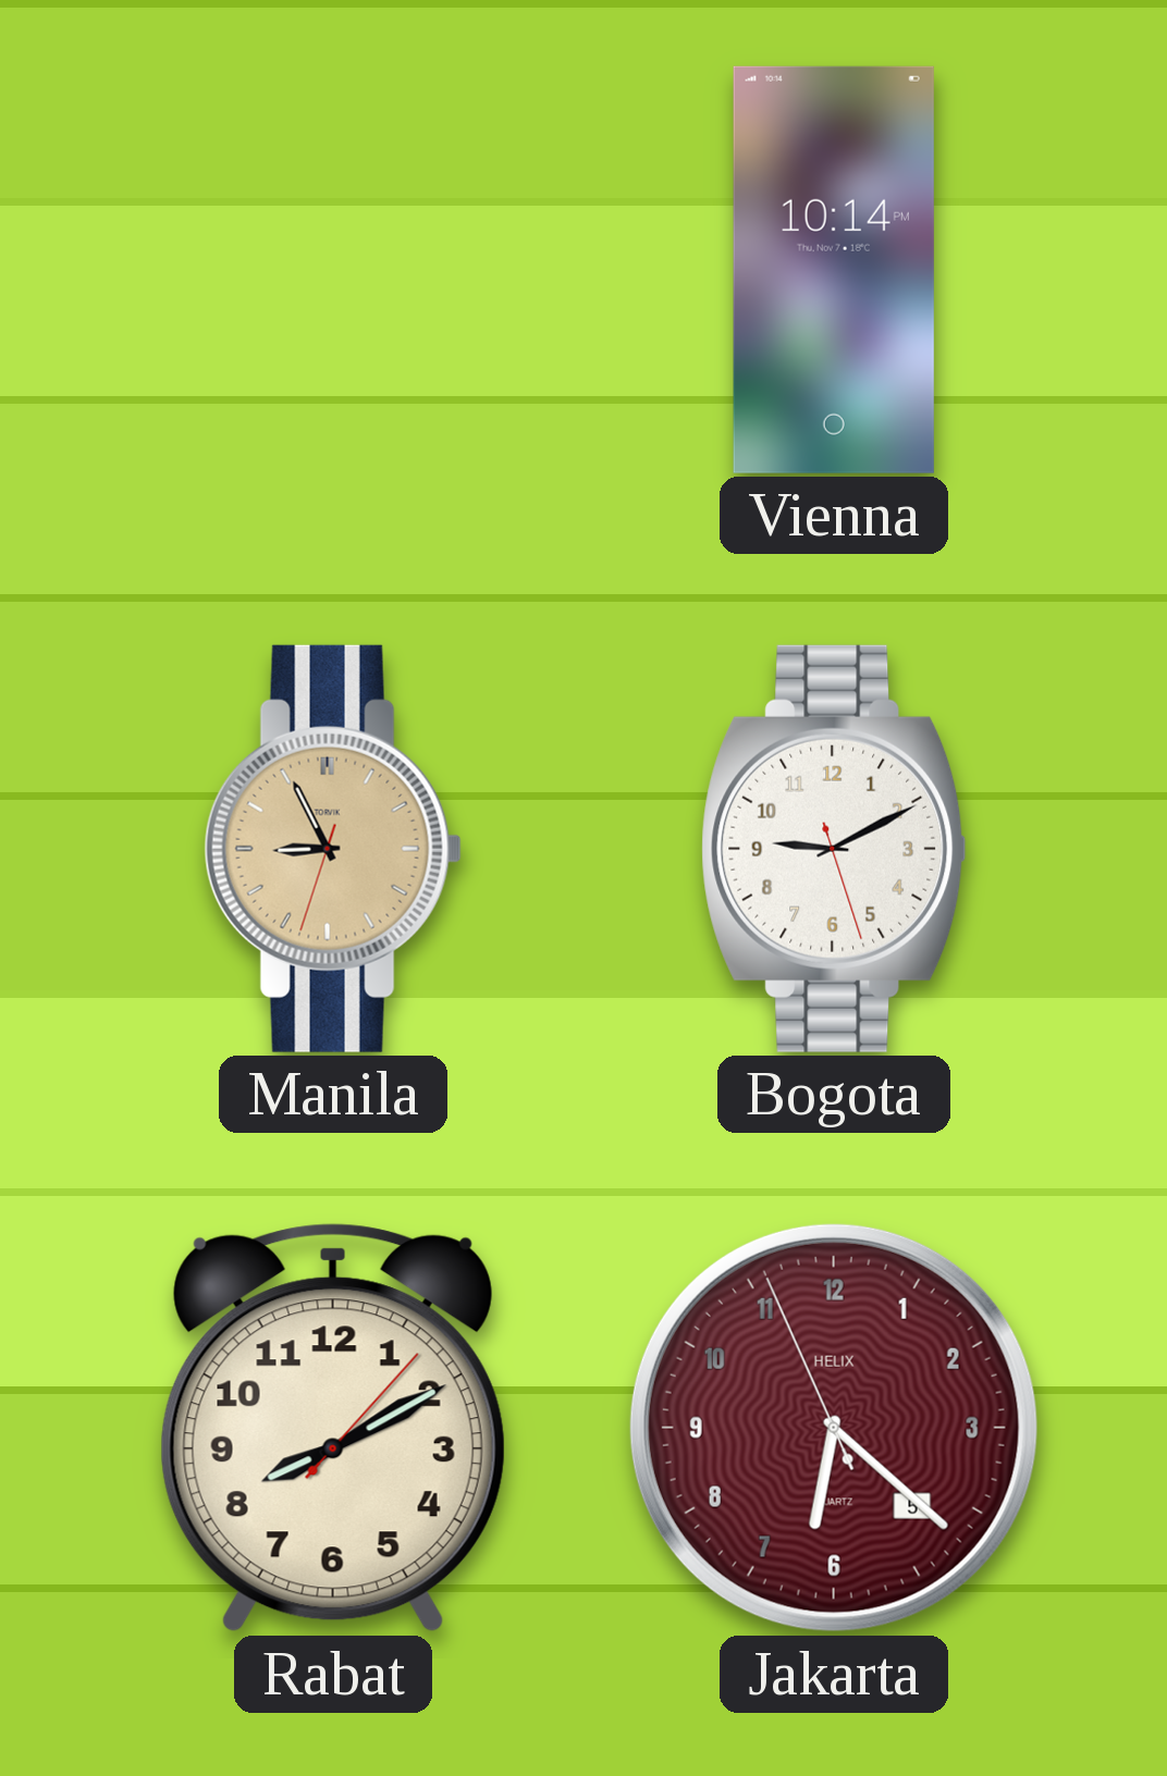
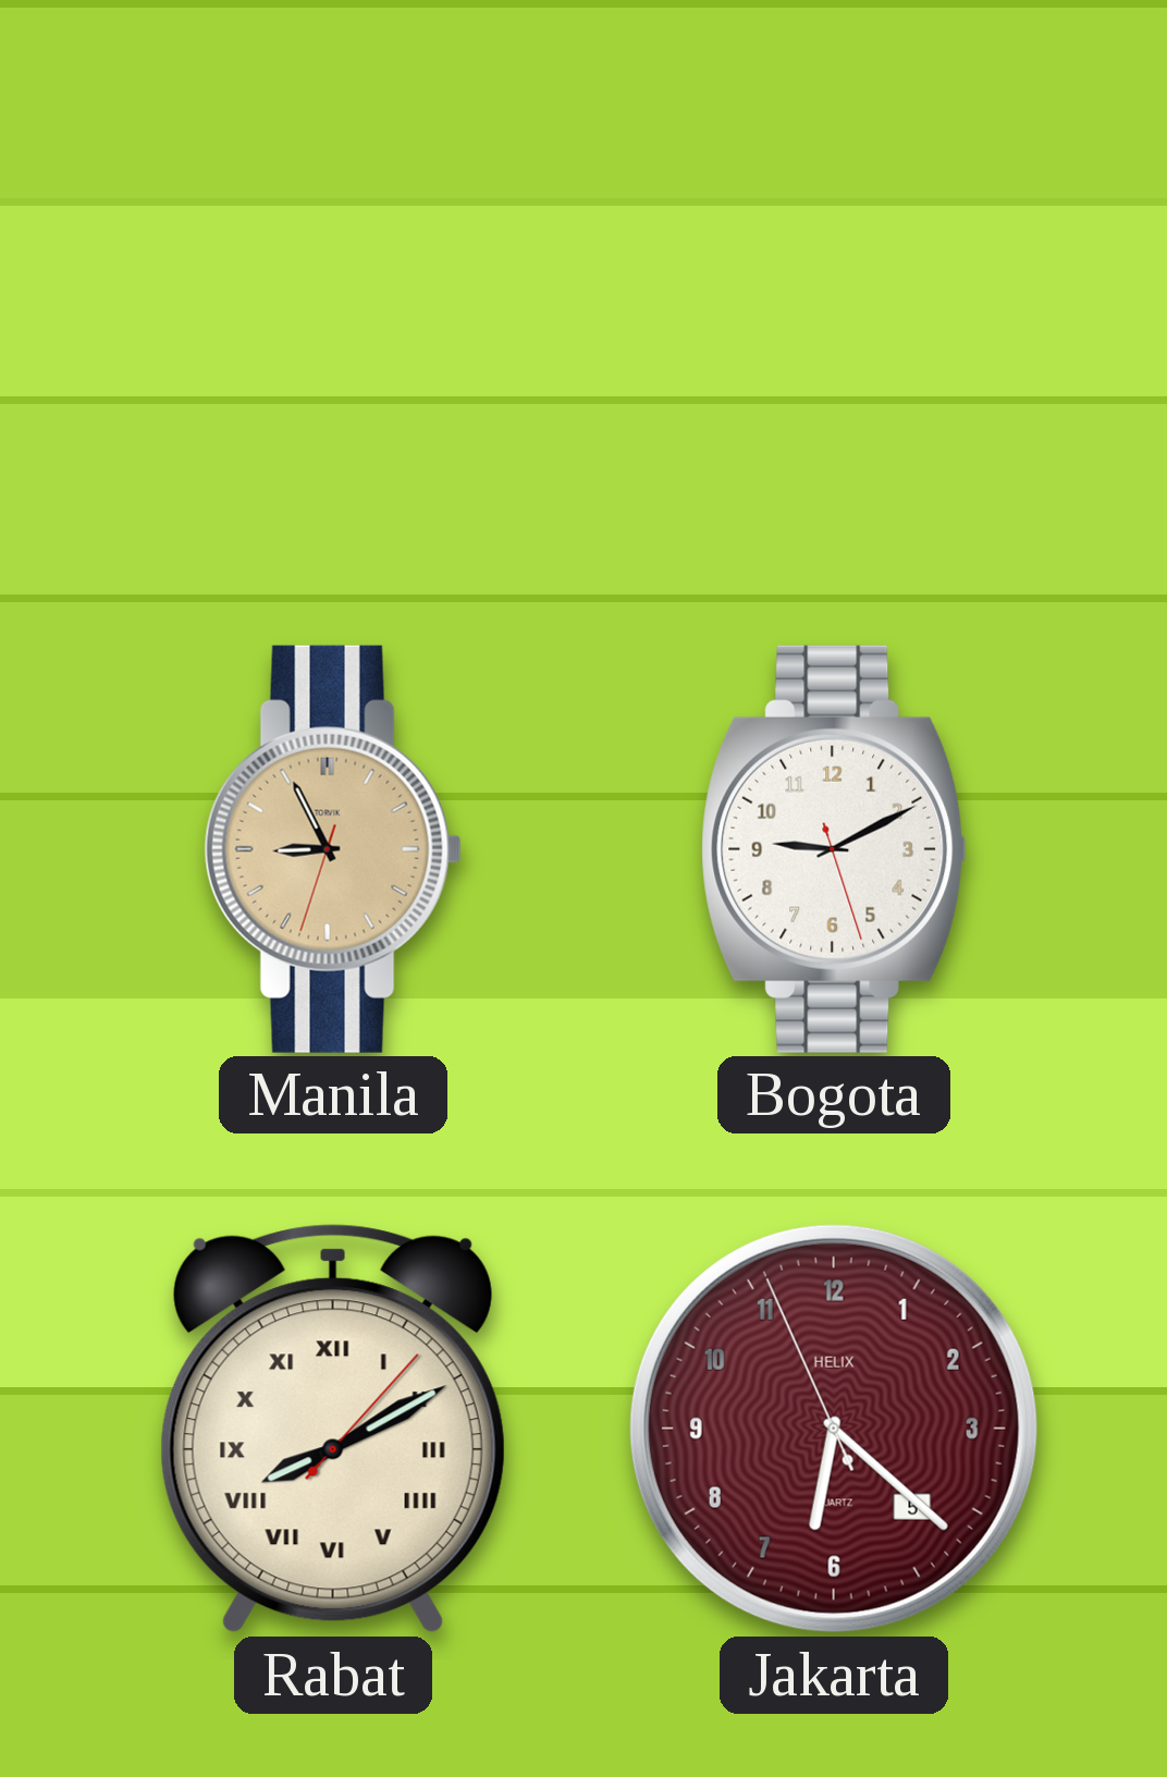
Vienna: 10:14 -> none
Rabat numerals: Arabic -> Roman
